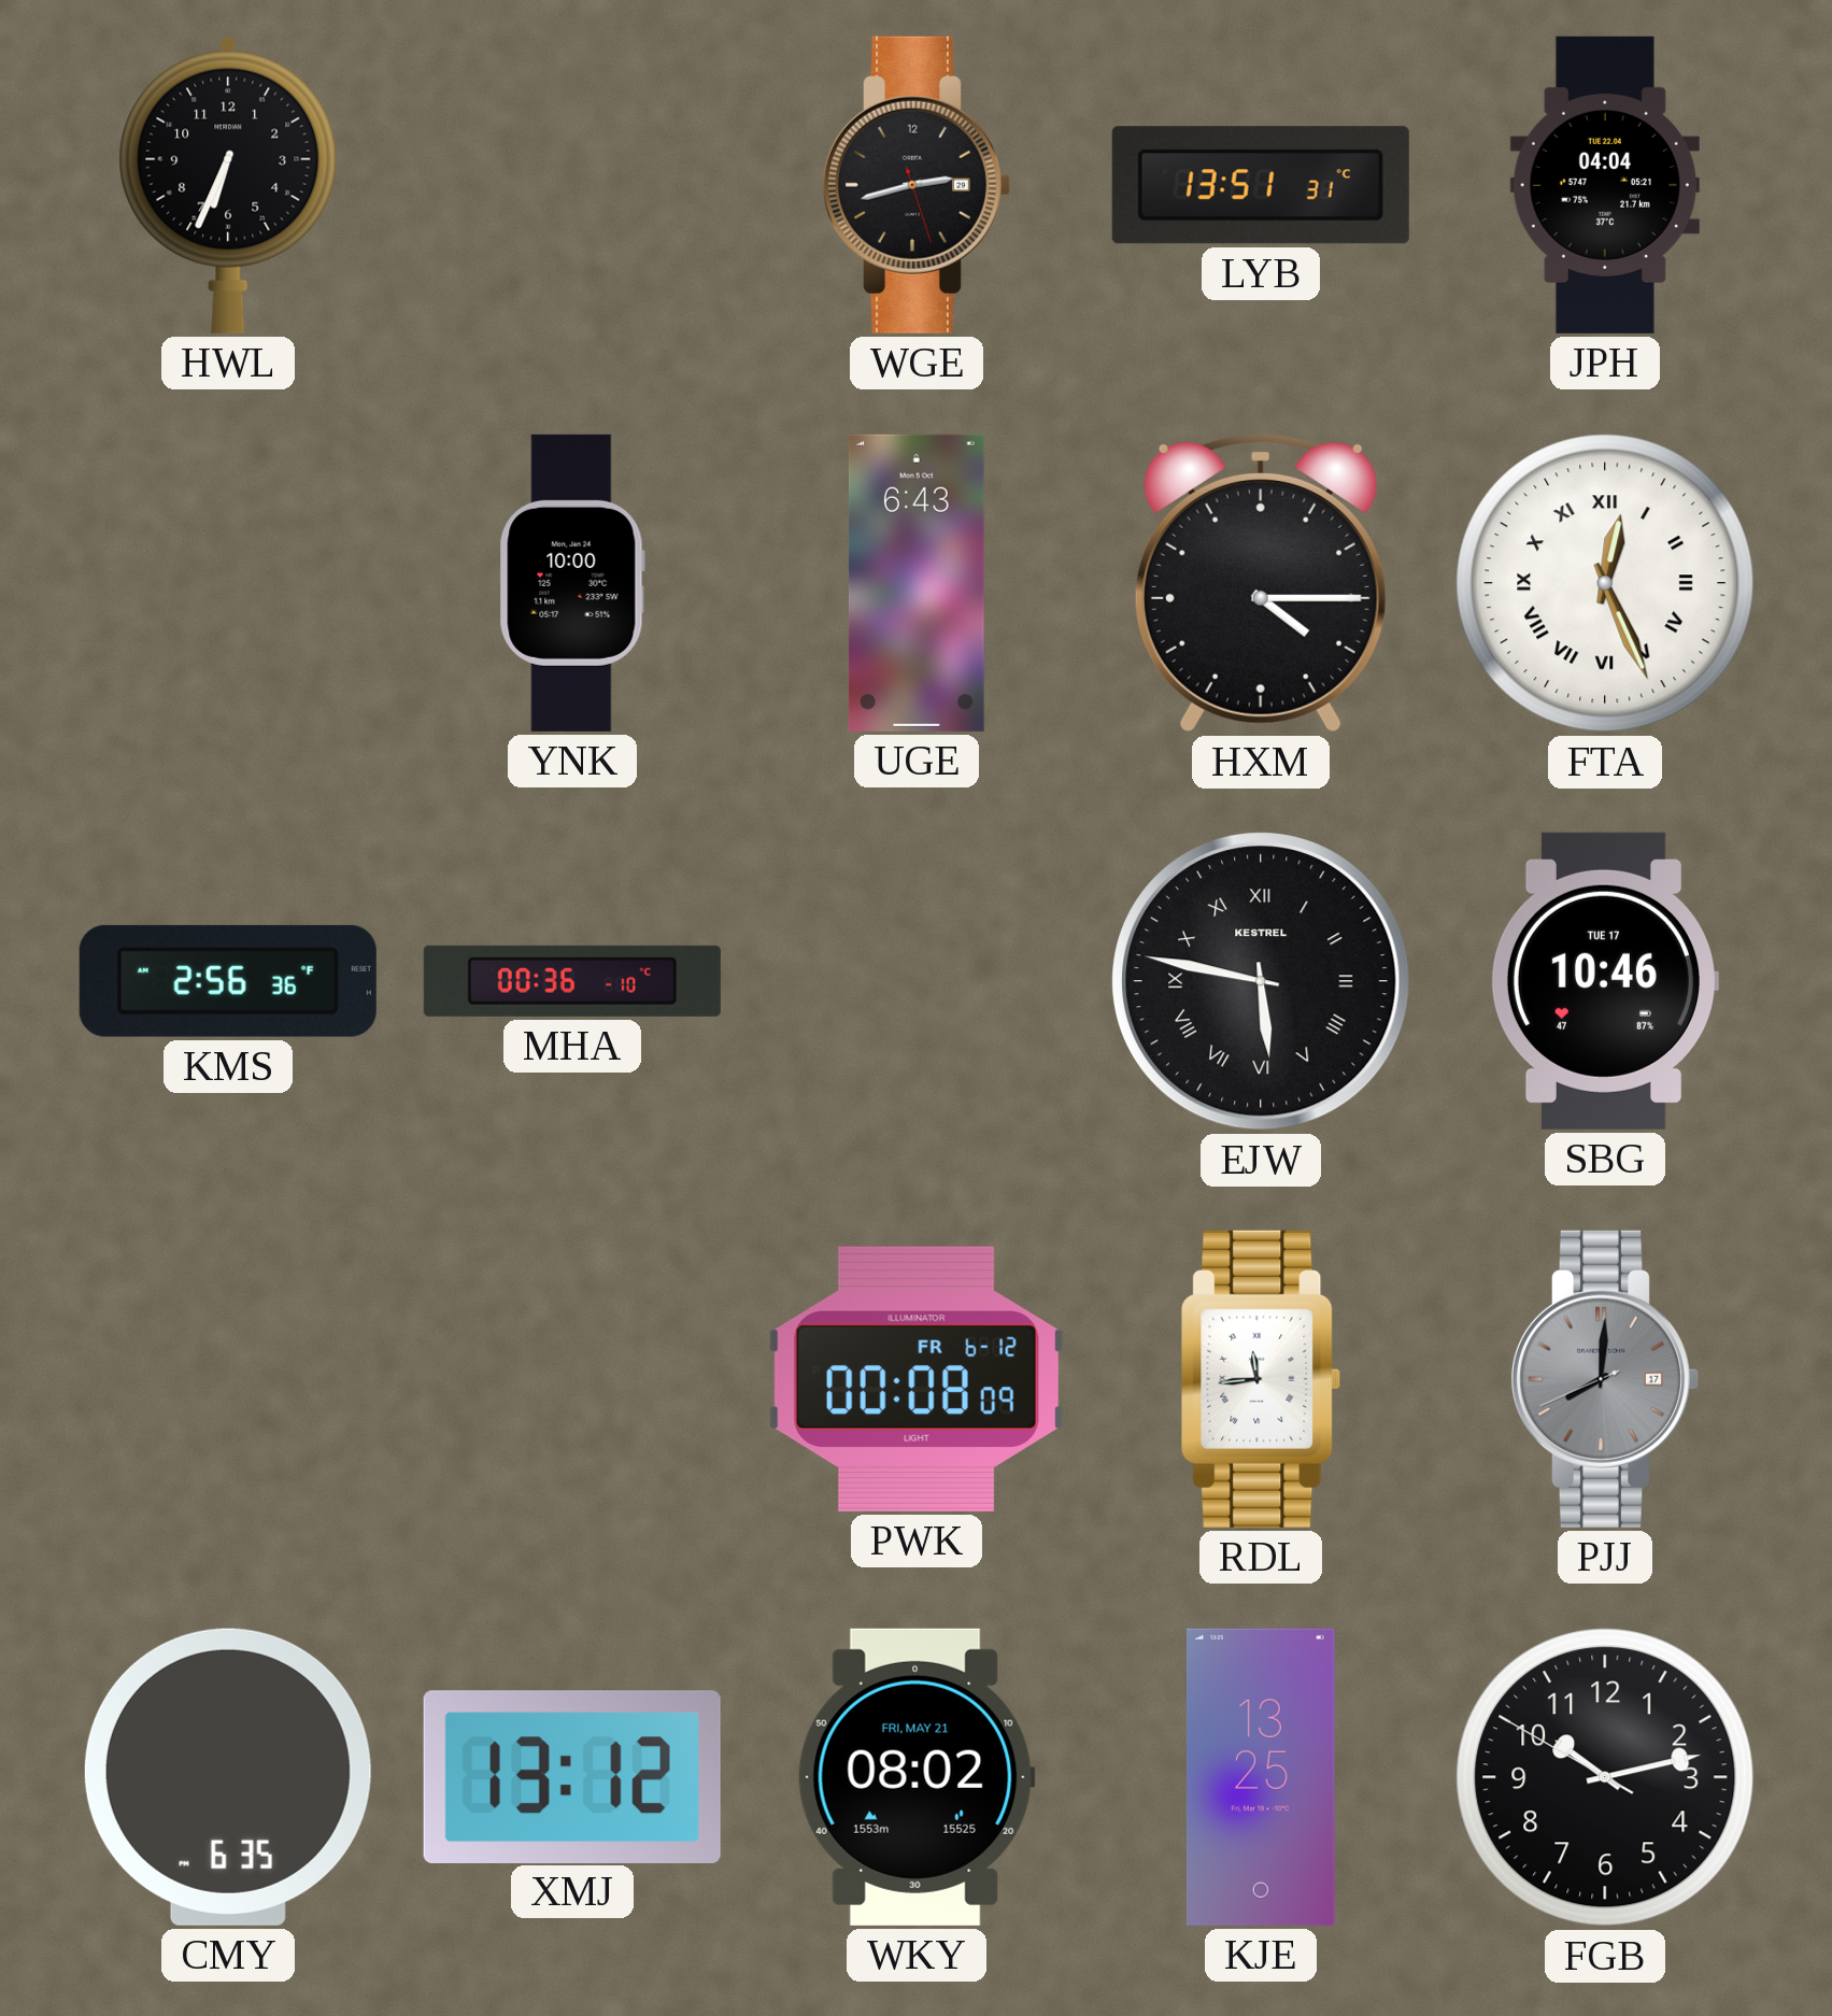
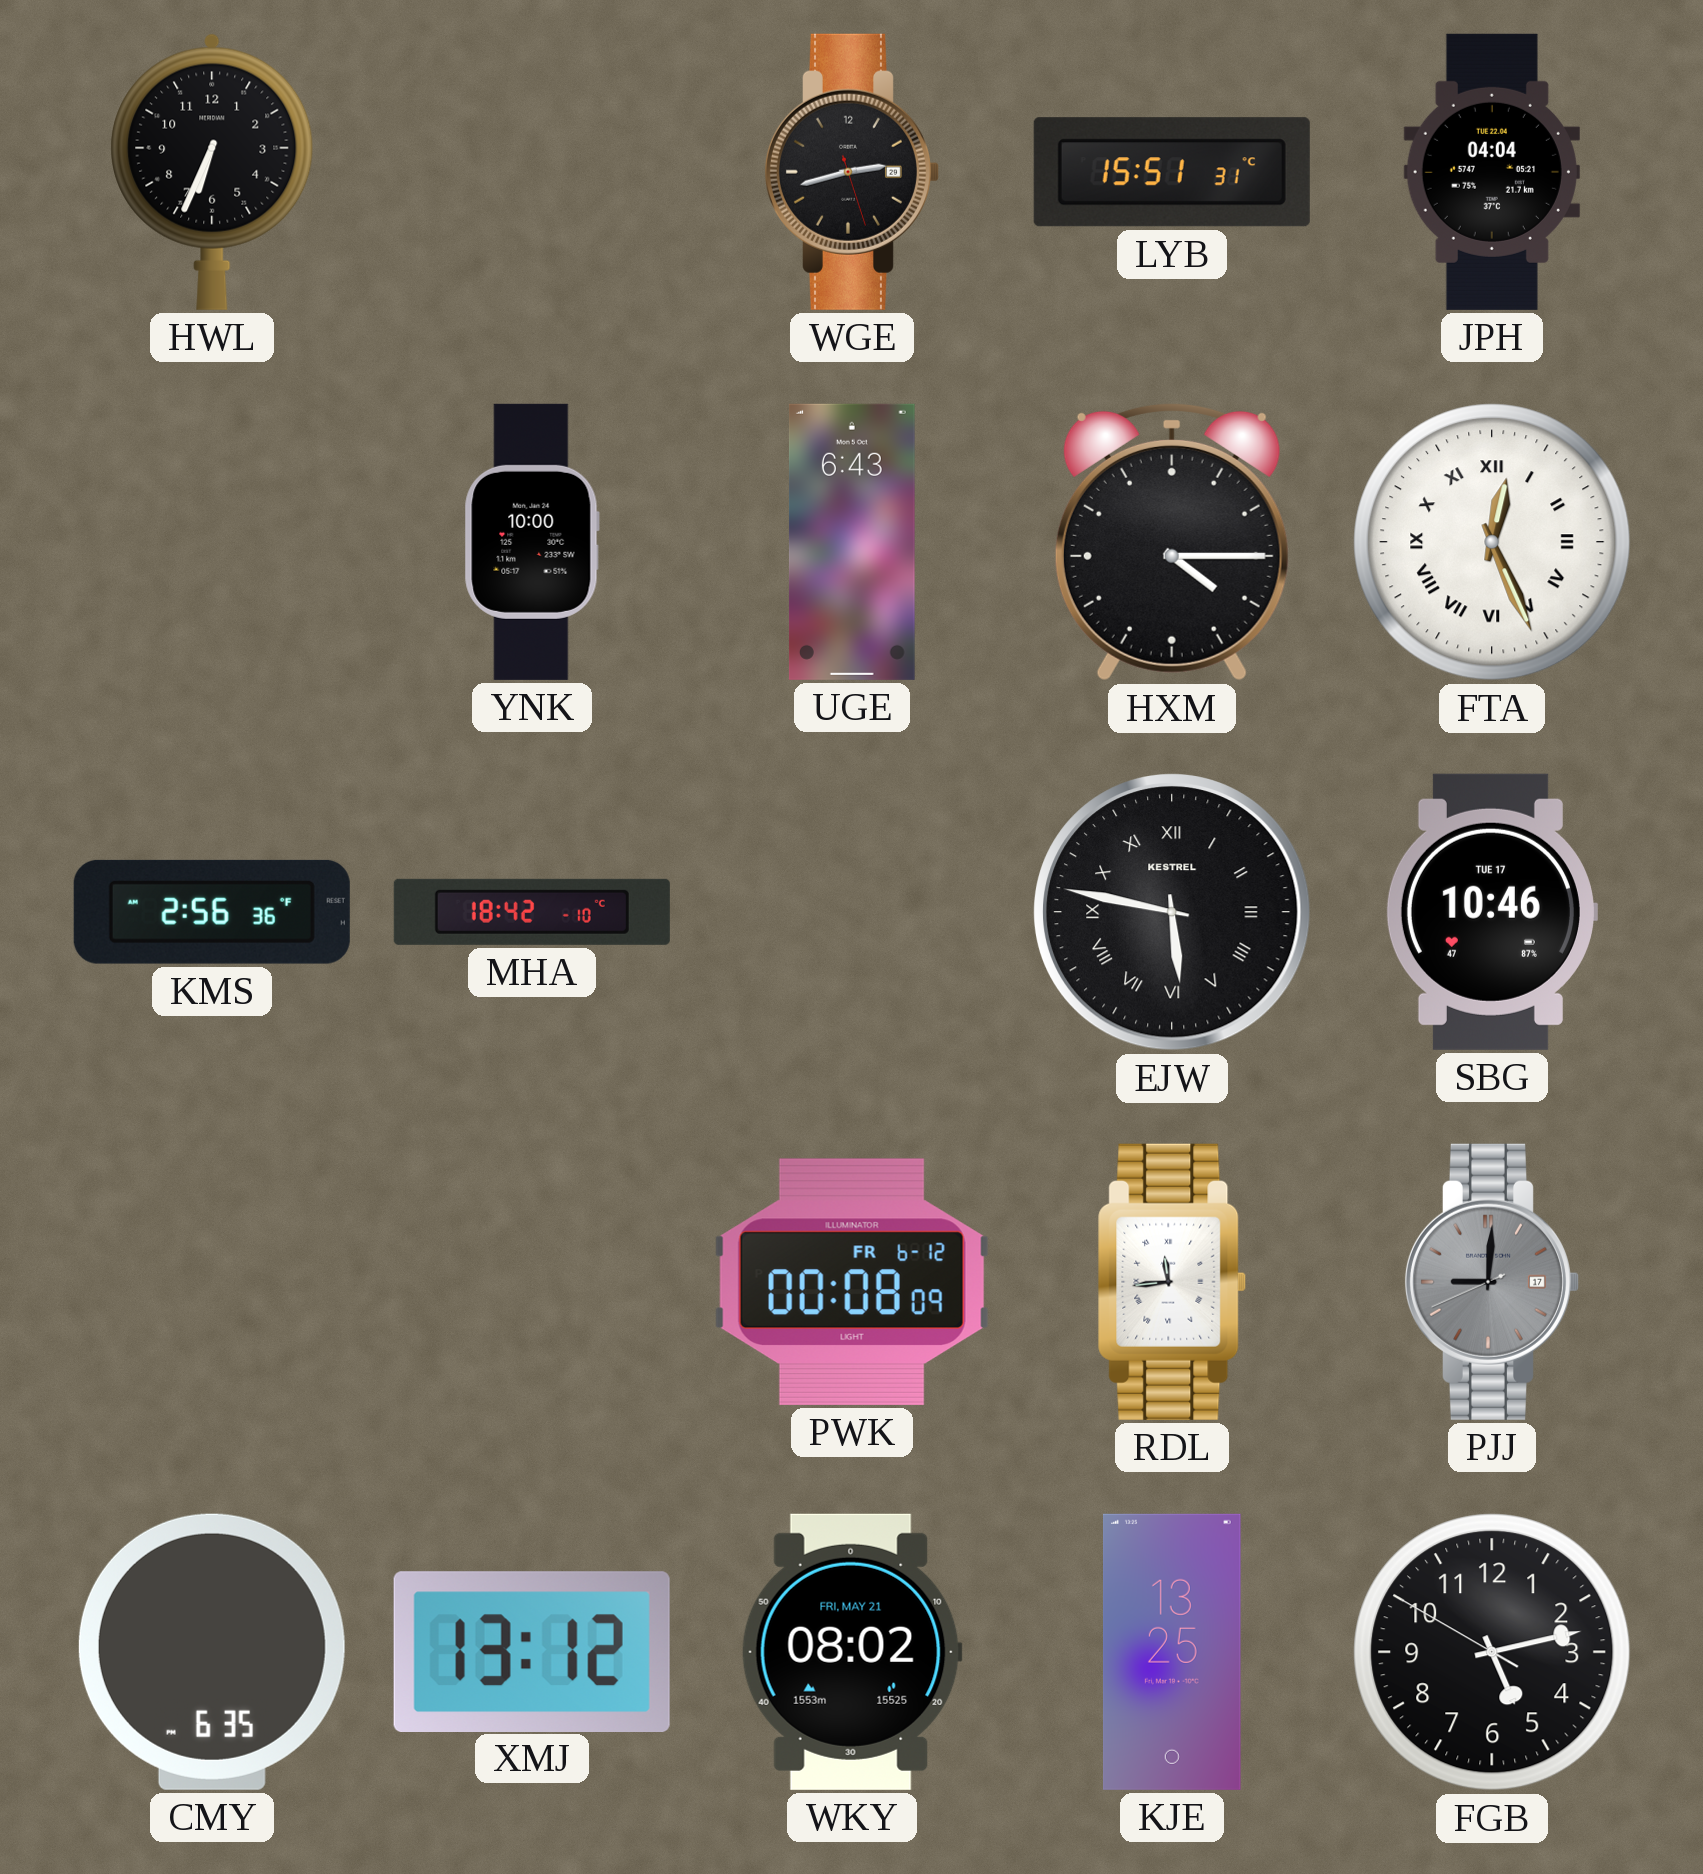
LYB: 13:51 -> 15:51
MHA: 00:36 -> 18:42
PJJ: 8:00 -> 9:00
FGB: 10:12 -> 5:12
